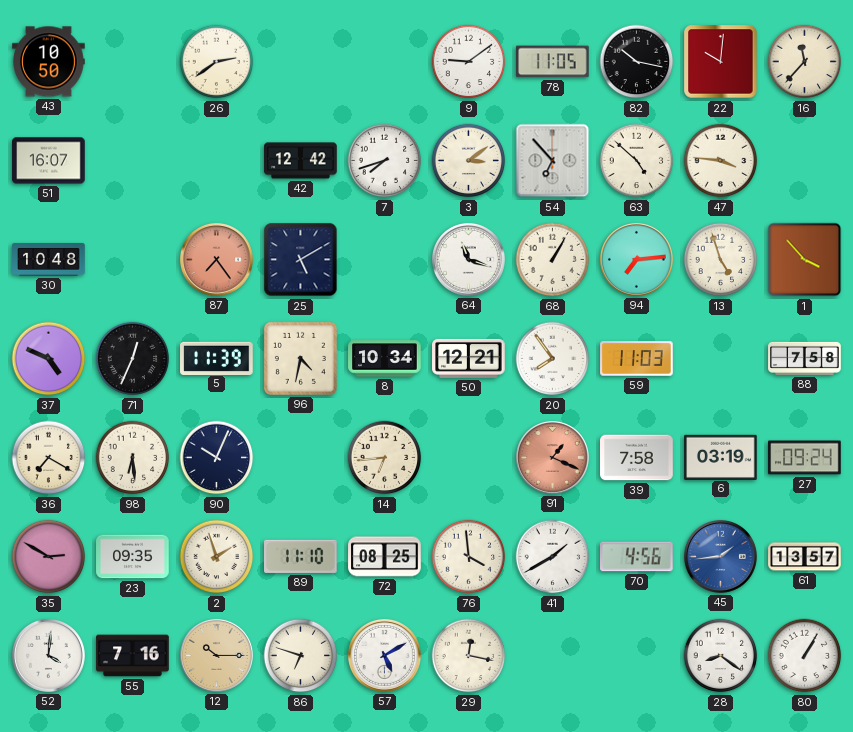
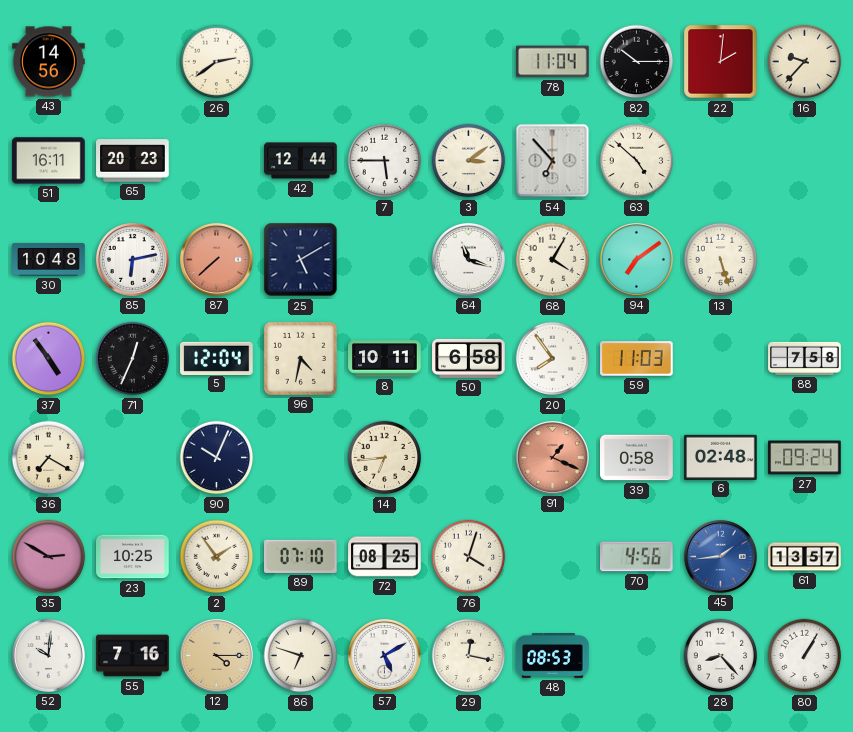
43: 10:50 -> 14:56
9: 9:09 -> none
78: 11:05 -> 11:04
82: 10:17 -> 10:15
22: 10:01 -> 2:01
16: 11:37 -> 9:37
51: 16:07 -> 16:11
65: none -> 20:23
42: 12:42 -> 12:44
7: 7:42 -> 5:45
47: 3:46 -> none
85: none -> 6:13
87: 7:24 -> 7:38
68: 1:05 -> 4:05
94: 7:14 -> 7:09
13: 4:57 -> 5:27
1: 3:53 -> none
37: 4:49 -> 4:54
5: 11:39 -> 12:04
8: 10:34 -> 10:11
50: 12:21 -> 6:58
98: 6:29 -> none
39: 7:58 -> 0:58
6: 03:19 -> 02:48
23: 09:35 -> 10:25
2: 1:57 -> 1:54
89: 11:10 -> 07:10
76: 3:59 -> 4:03
41: 1:40 -> none
52: 4:01 -> 10:01
12: 10:15 -> 4:15
48: none -> 08:53
28: 8:21 -> 8:23
